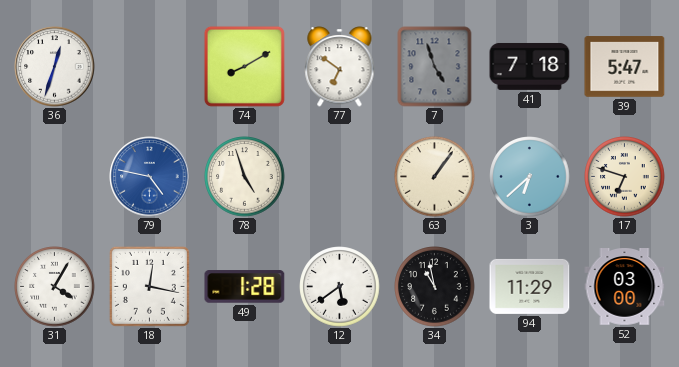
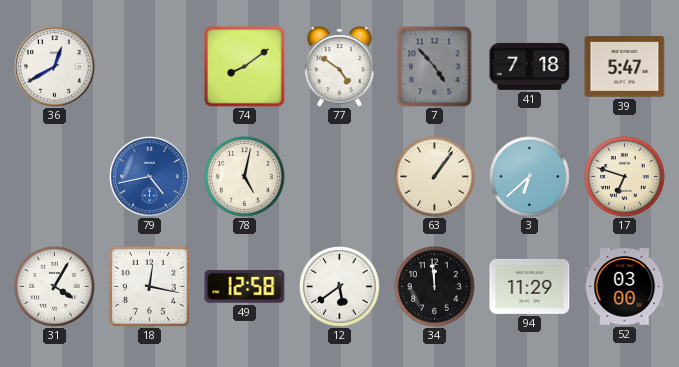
36: 12:33 -> 12:40
74: 8:10 -> 8:09
77: 6:51 -> 4:51
7: 4:57 -> 4:53
79: 4:47 -> 4:43
78: 4:57 -> 5:02
49: 1:28 -> 12:58
34: 10:58 -> 11:59
